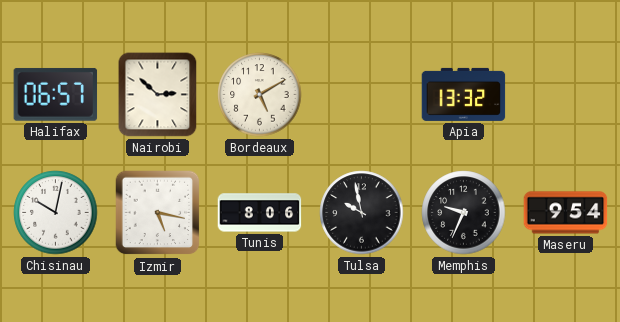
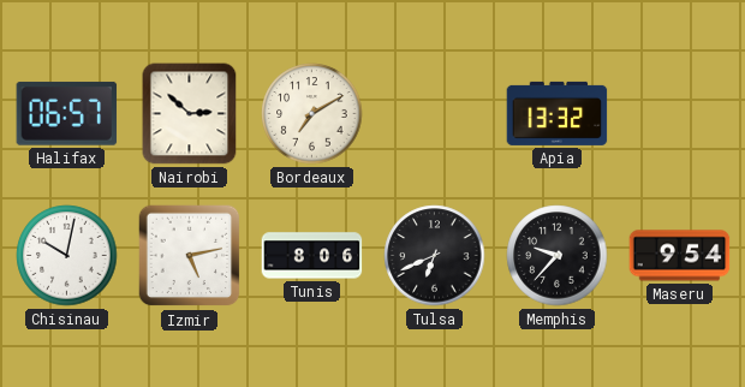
Bordeaux: 5:10 -> 7:10
Izmir: 5:17 -> 5:13
Tulsa: 9:58 -> 6:41
Memphis: 9:34 -> 9:37
